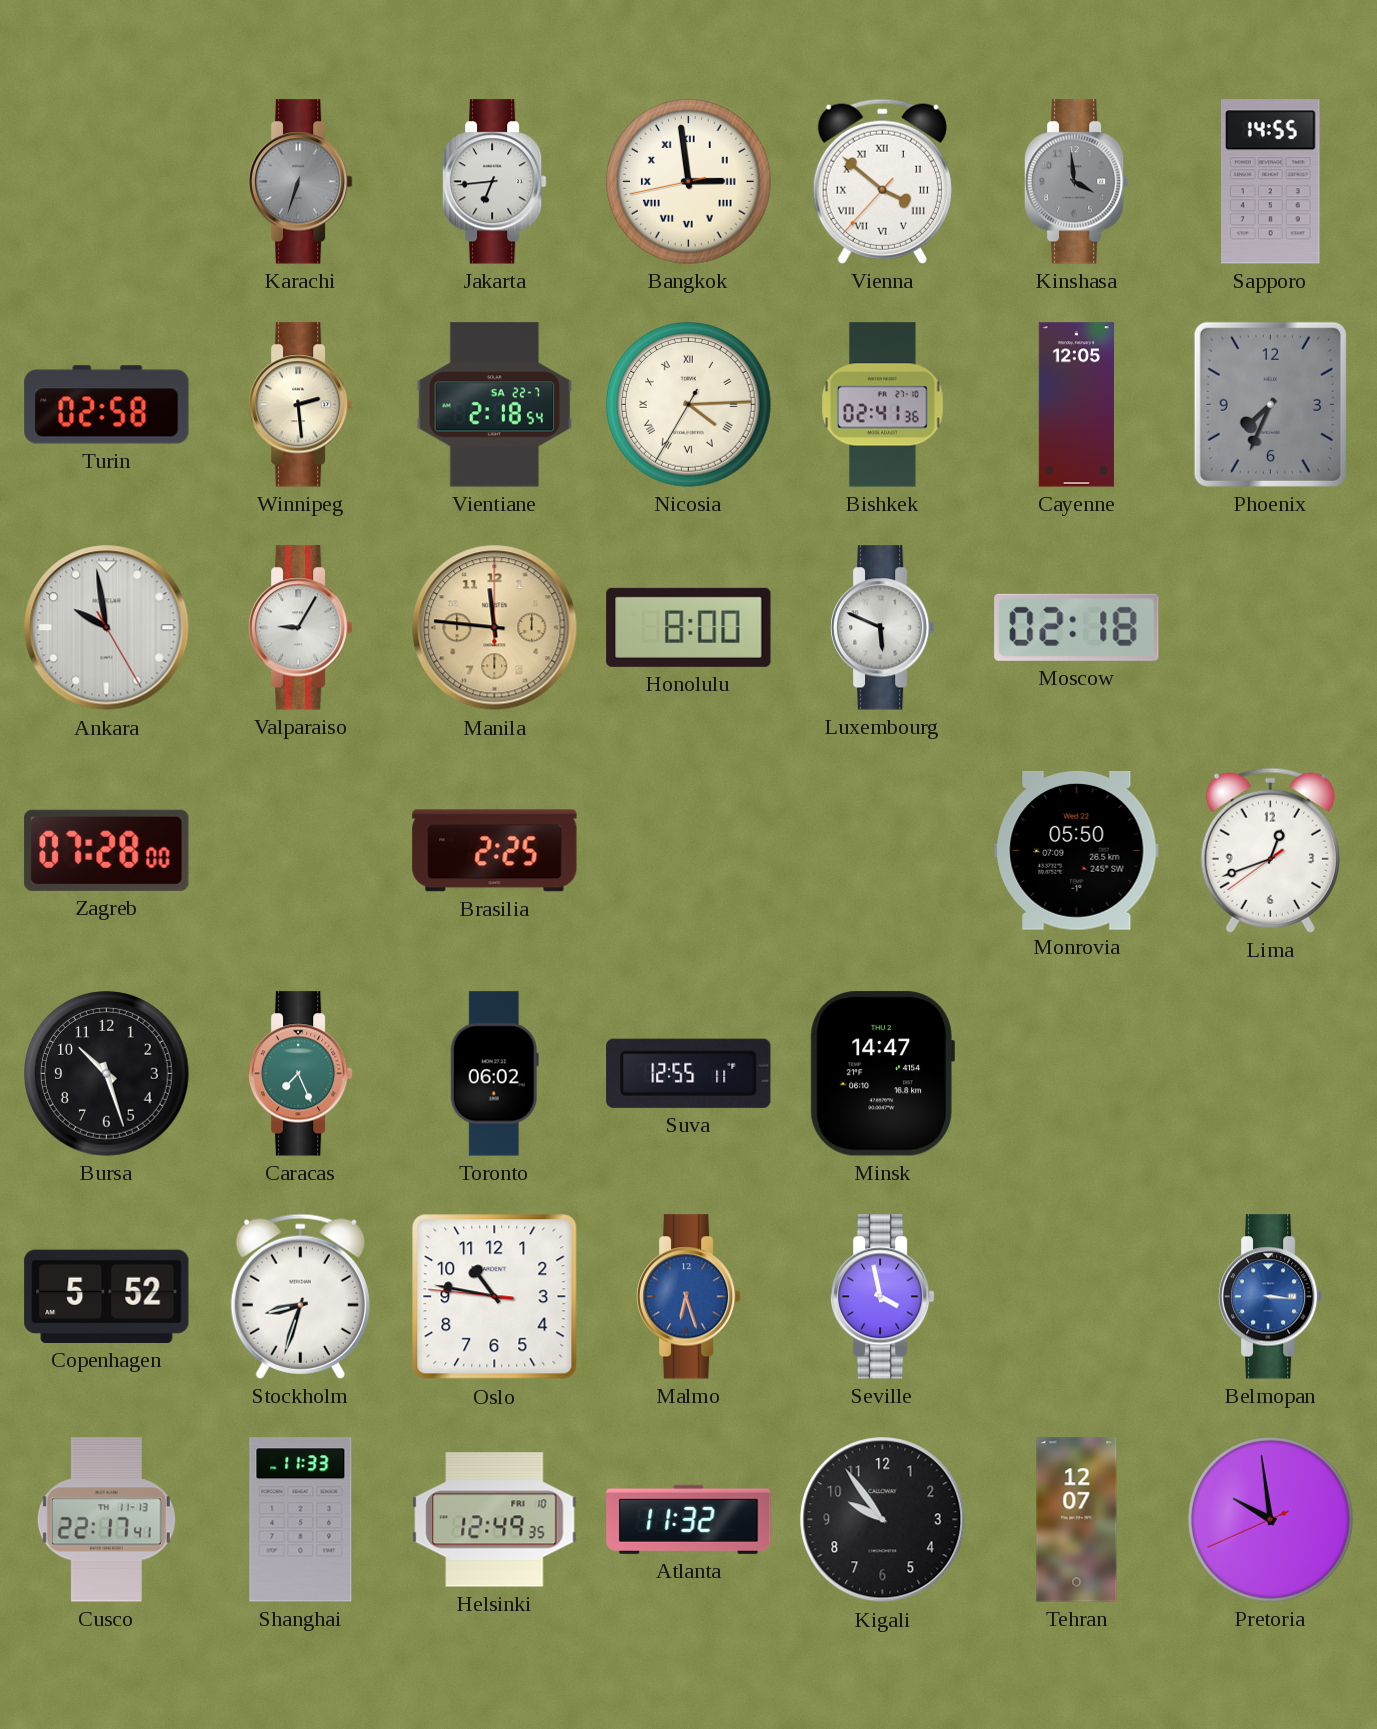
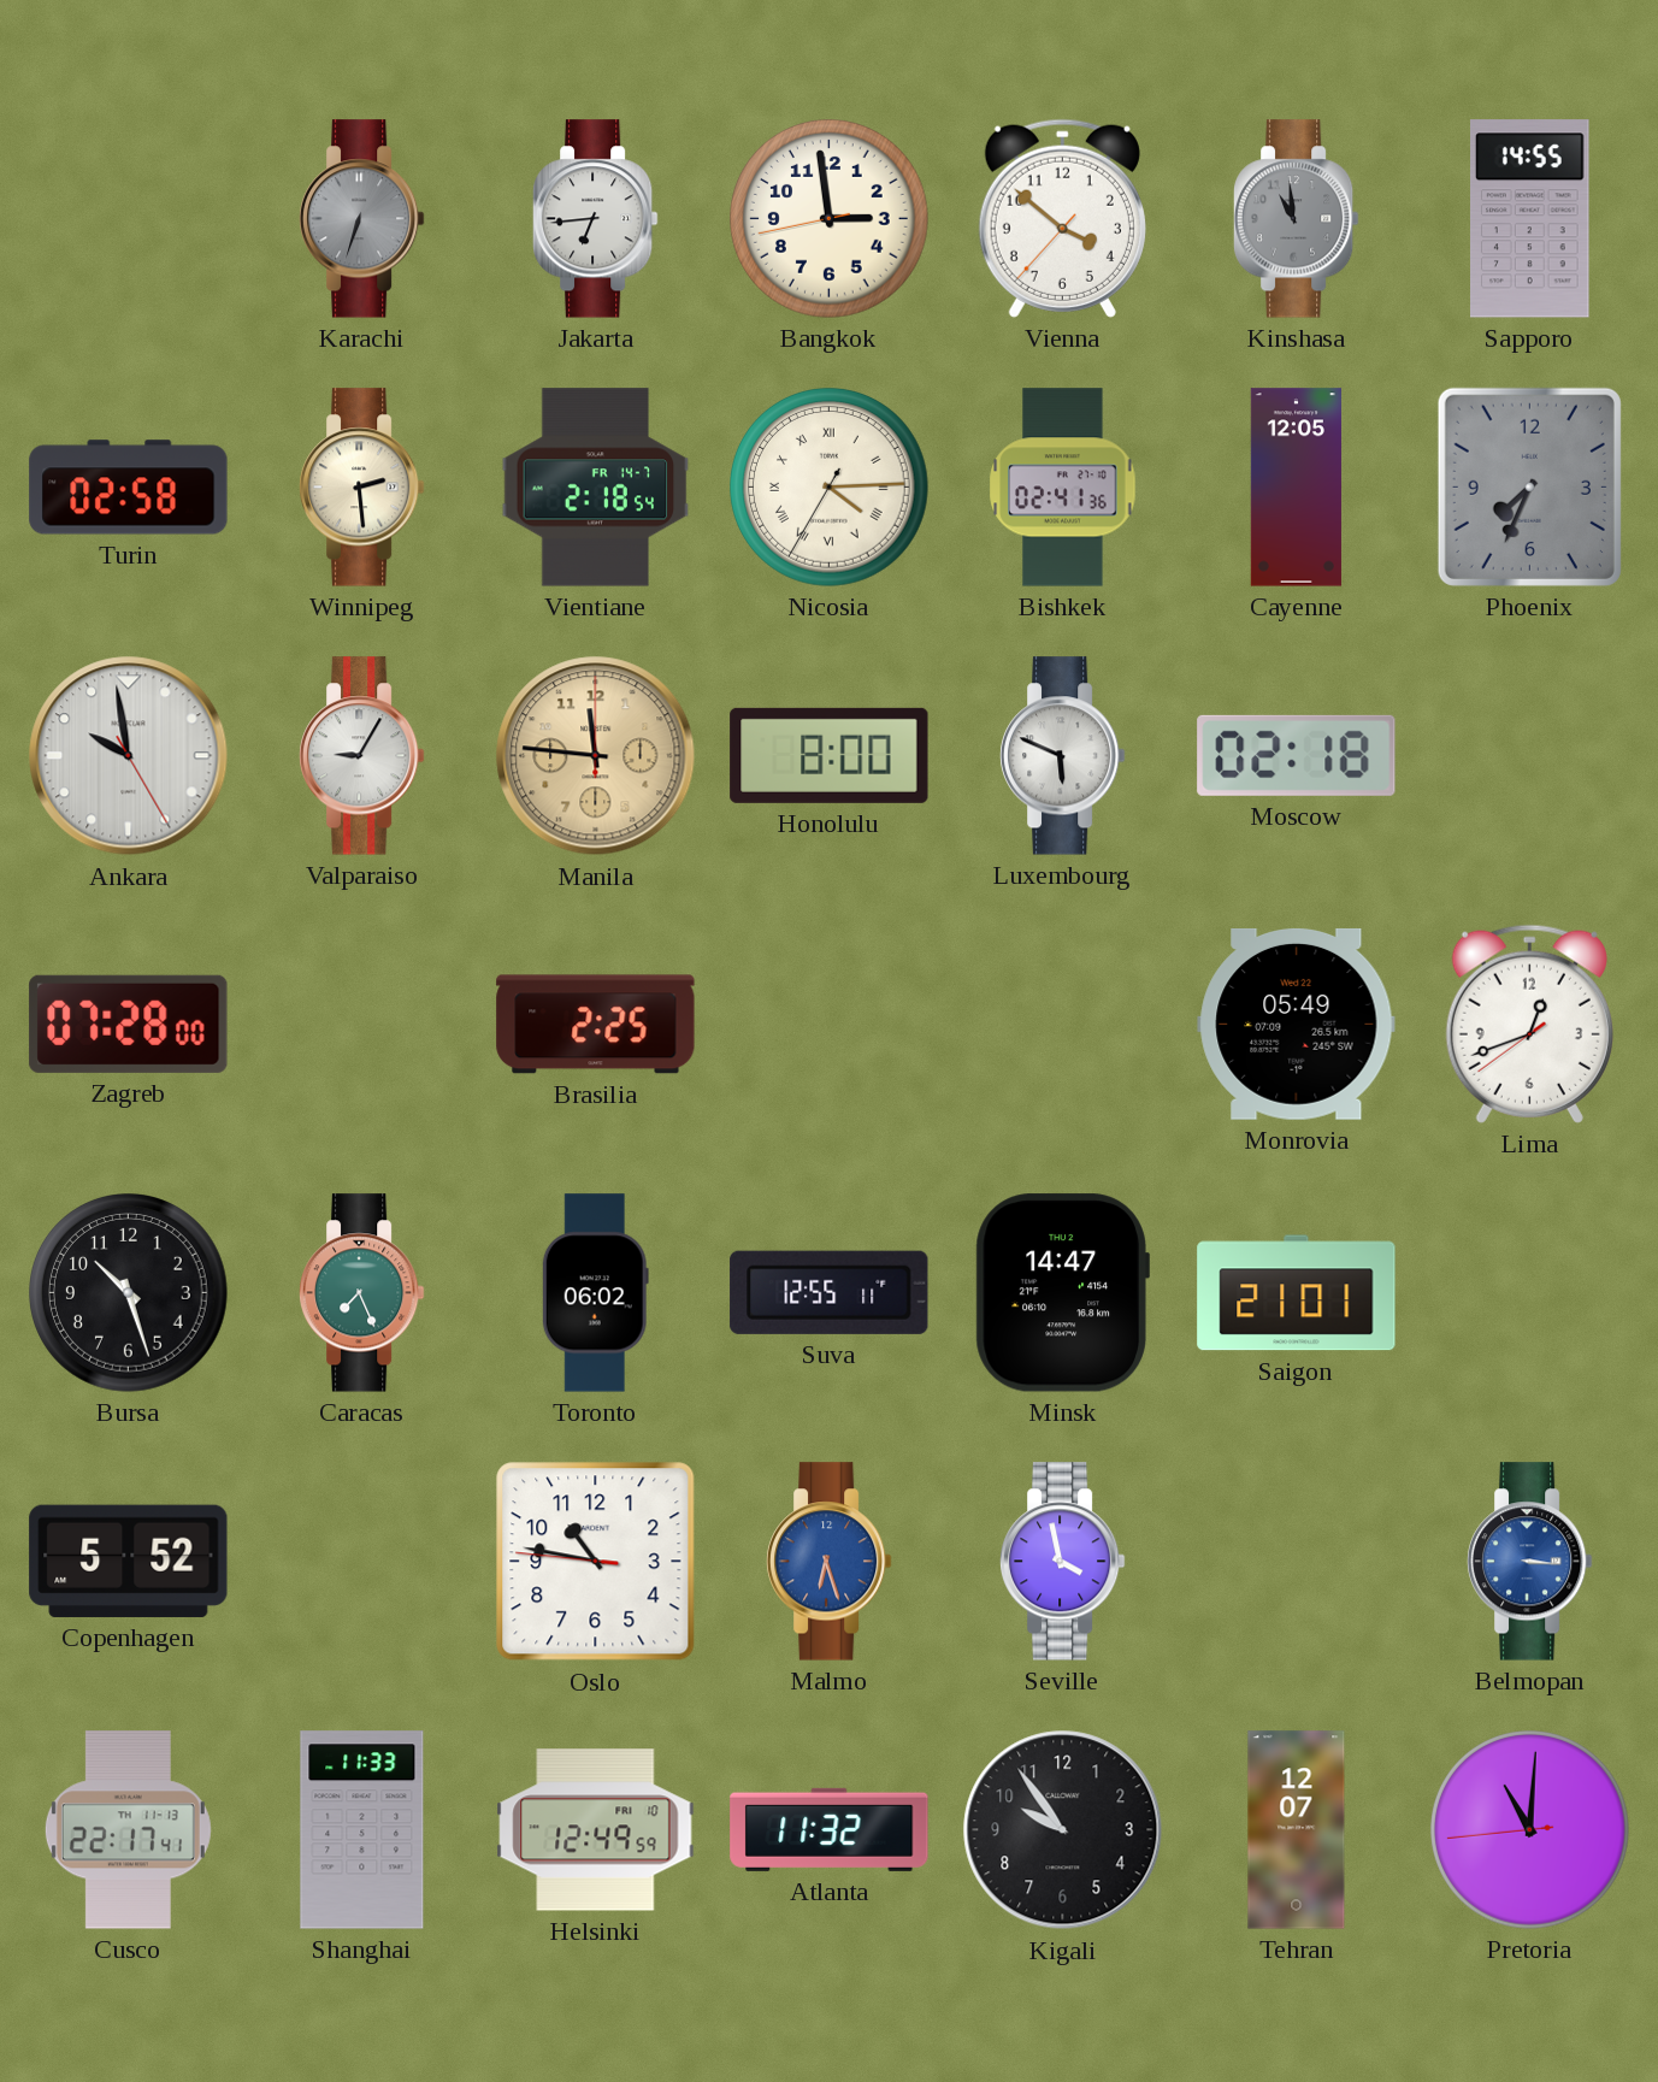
Bangkok numerals: Roman -> Arabic
Vienna numerals: Roman -> Arabic
Kinshasa: 3:59 -> 10:59
Vientiane date: SA 22-7 -> FR 14-7
Monrovia: 05:50 -> 05:49
Saigon: none -> 21:01
Stockholm: 8:33 -> none
Helsinki: 12:49:35 -> 12:49:59
Pretoria: 9:58 -> 11:00
